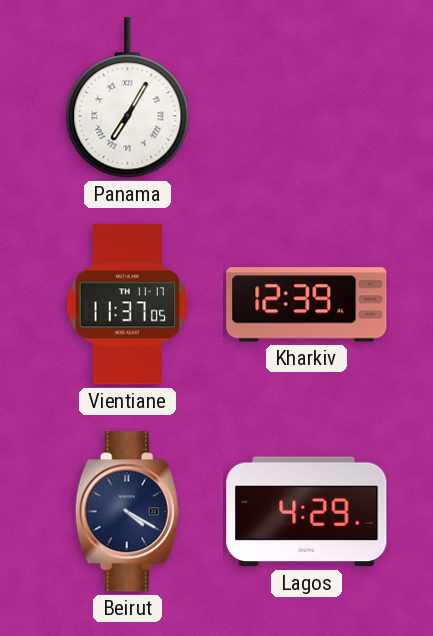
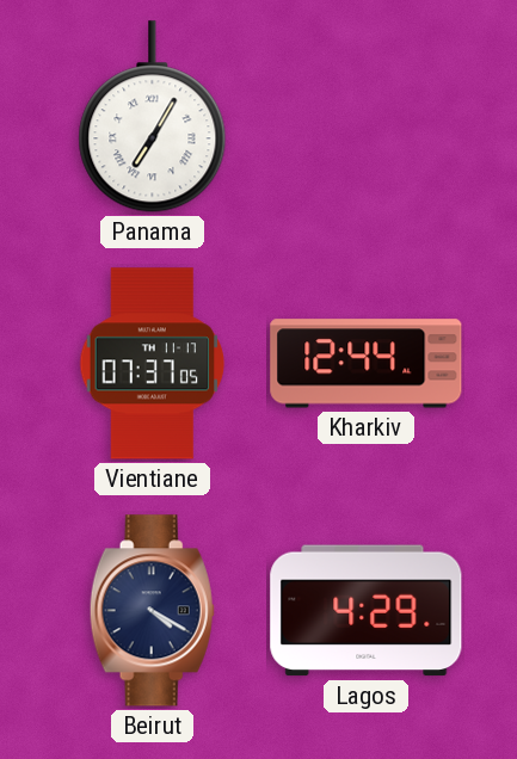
Vientiane: 11:37 -> 07:37
Kharkiv: 12:39 -> 12:44
